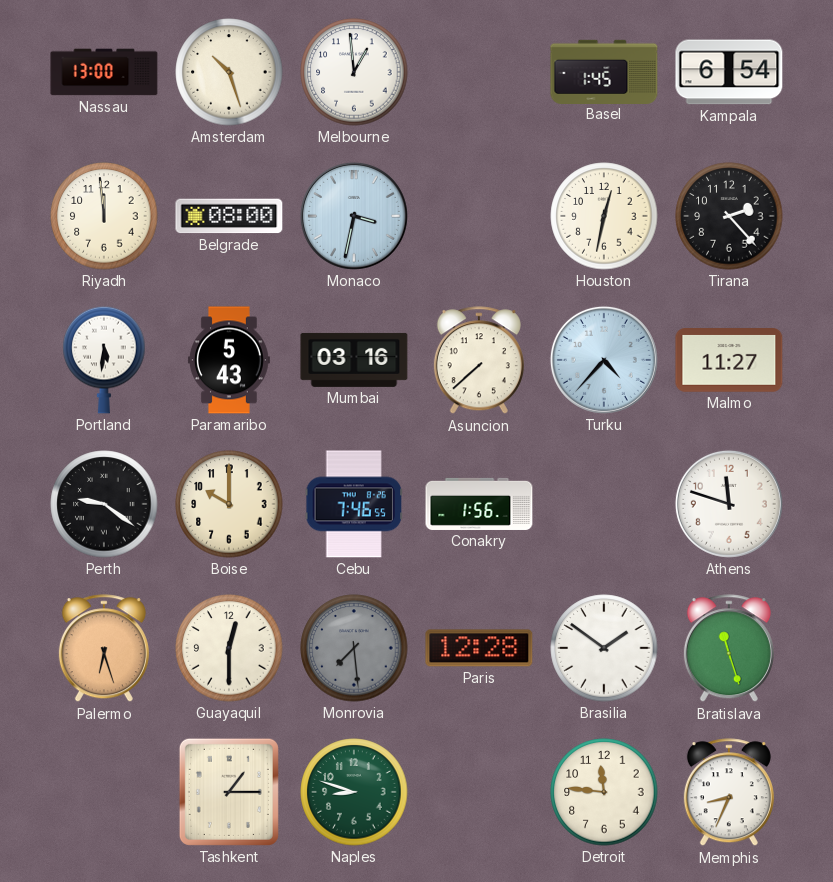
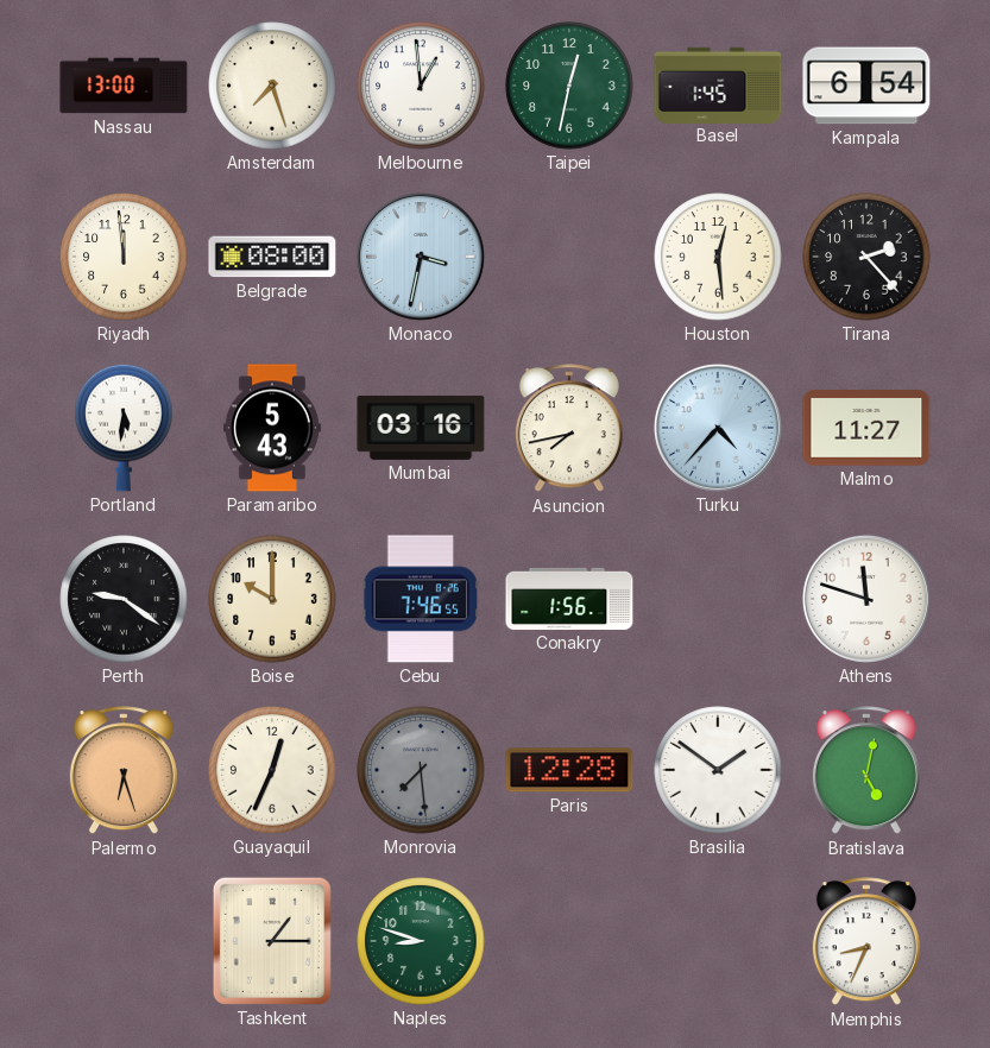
Amsterdam: 10:27 -> 7:27
Taipei: none -> 12:32
Houston: 12:32 -> 12:29
Asuncion: 7:38 -> 7:43
Guayaquil: 12:30 -> 12:34
Bratislava: 11:27 -> 5:02
Detroit: 11:46 -> none
